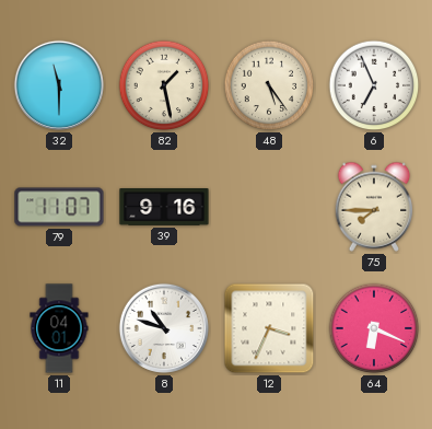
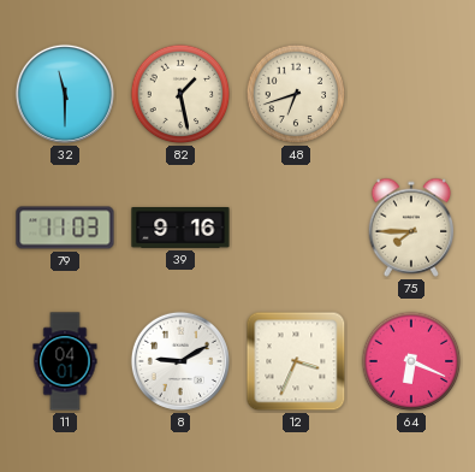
48: 5:24 -> 6:42
6: 6:56 -> none
79: 11:07 -> 11:03
8: 10:48 -> 9:10
